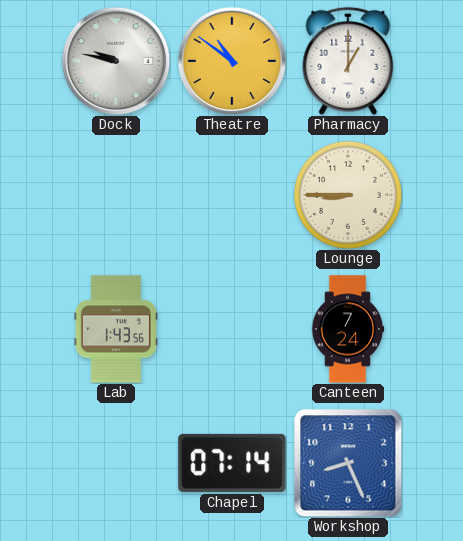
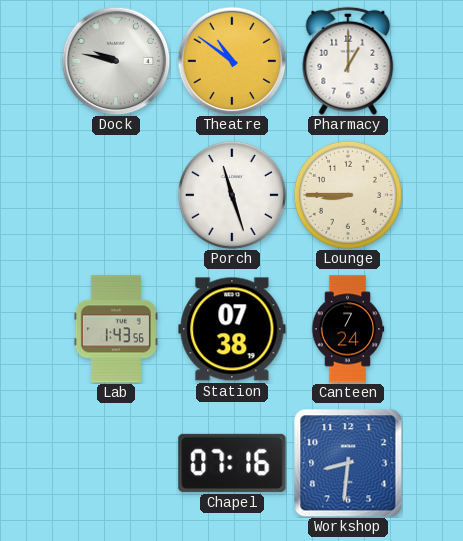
Porch: none -> 11:27
Station: none -> 07:38
Chapel: 07:14 -> 07:16
Workshop: 8:26 -> 8:31
